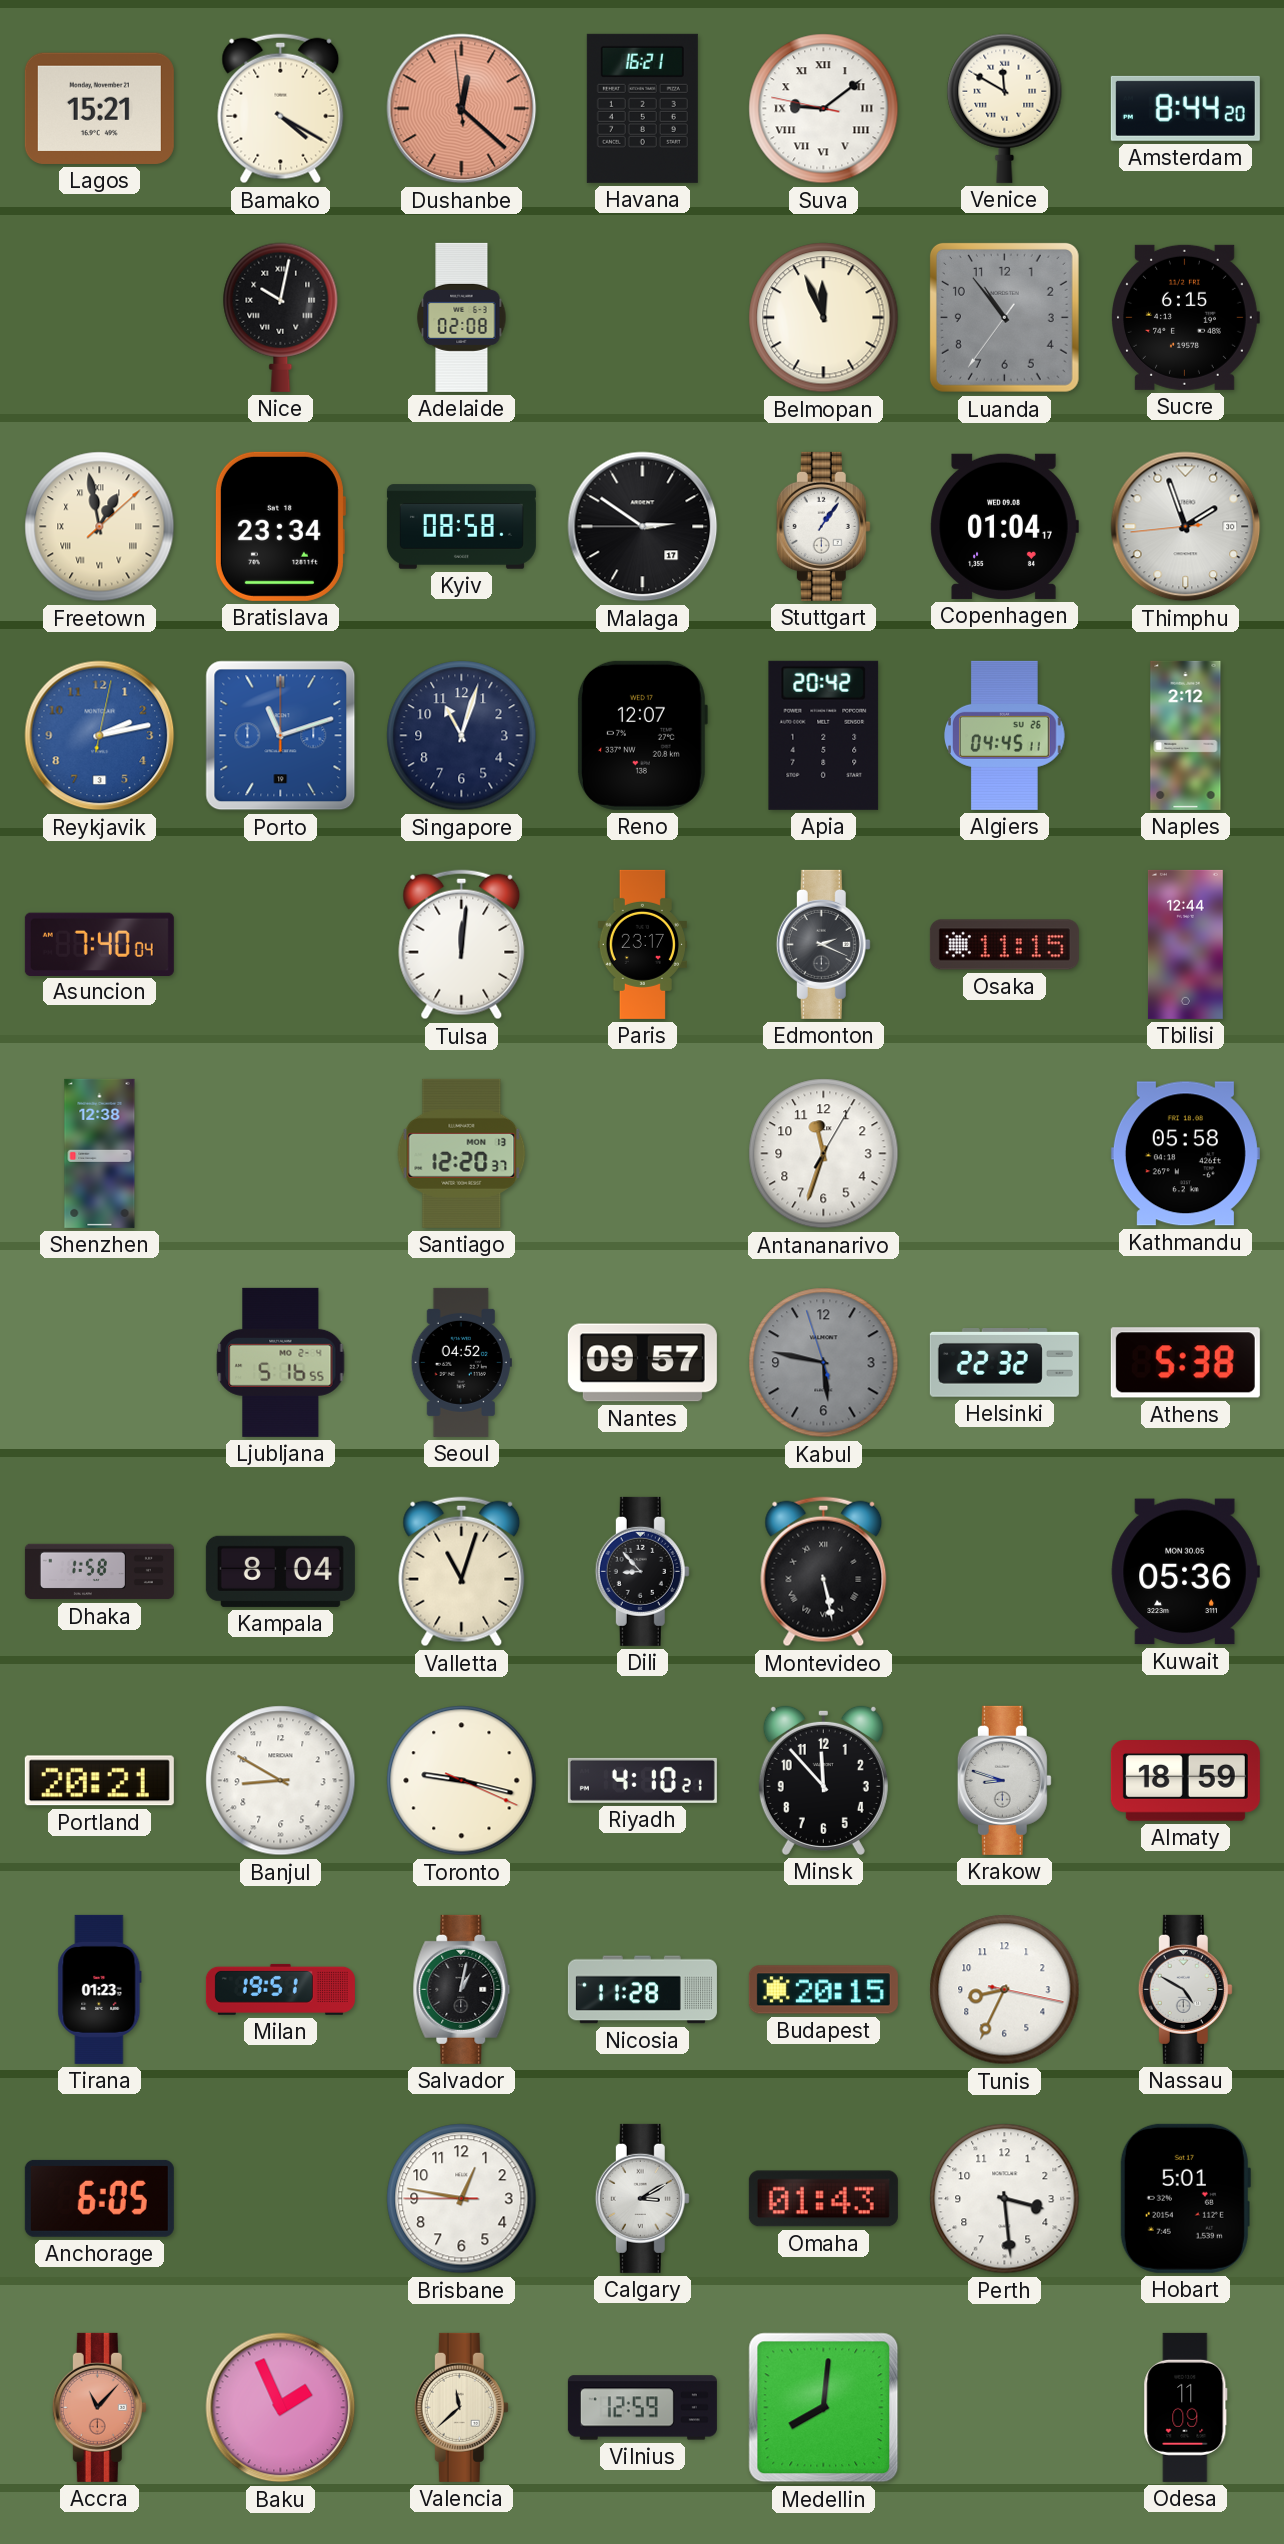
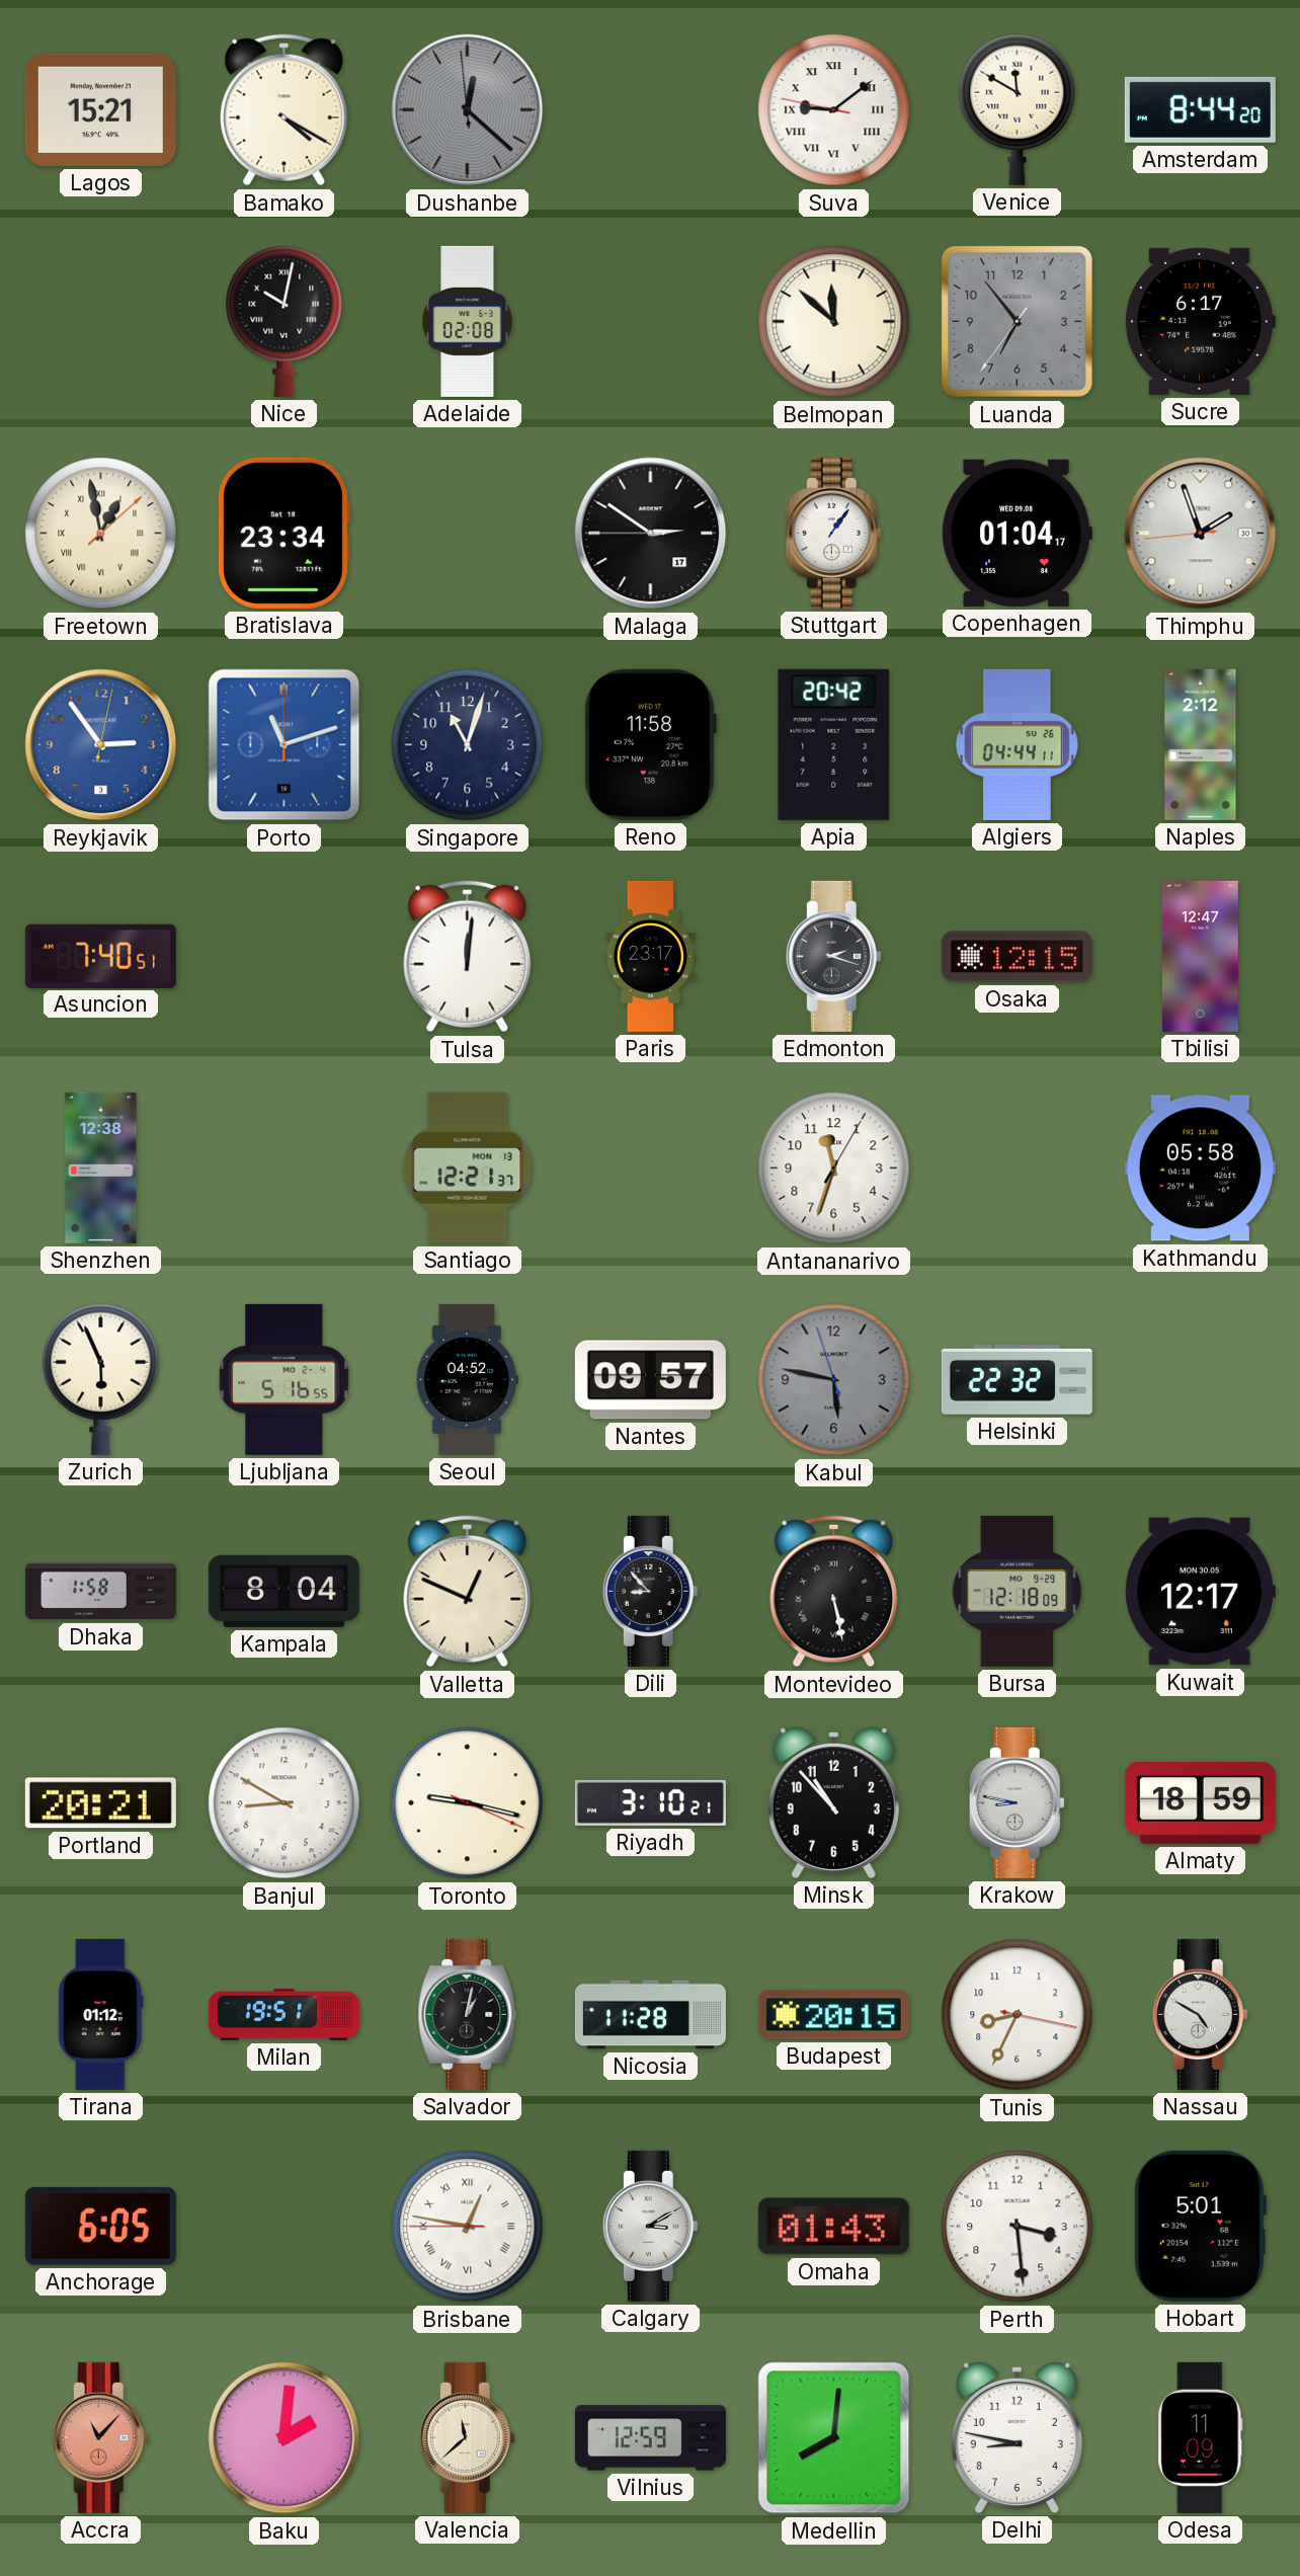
Dushanbe dial: salmon -> grey
Havana: 16:21 -> none
Belmopan: 11:56 -> 11:52
Luanda: 10:53 -> 6:53
Sucre: 6:15 -> 6:17
Kyiv: 08:58 -> none
Reykjavik: 2:13 -> 2:54
Reno: 12:07 -> 11:58
Algiers: 04:45 -> 04:44
Asuncion: 7:40:04 -> 7:40:51
Edmonton: 2:19 -> 2:18
Osaka: 11:15 -> 12:15
Tbilisi: 12:44 -> 12:47
Santiago: 12:20 -> 12:21
Zurich: none -> 5:56
Athens: 5:38 -> none
Valletta: 11:03 -> 12:49
Bursa: none -> 12:18
Kuwait: 05:36 -> 12:17
Riyadh: 4:10 -> 3:10
Minsk: 11:53 -> 10:53
Krakow: 8:48 -> 8:47
Tirana: 01:23 -> 01:12
Brisbane numerals: Arabic -> Roman
Baku: 1:56 -> 2:01
Delhi: none -> 8:47
